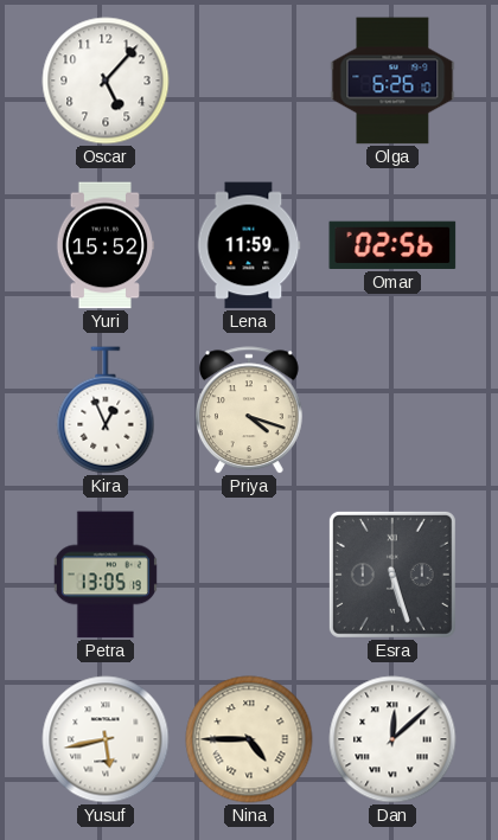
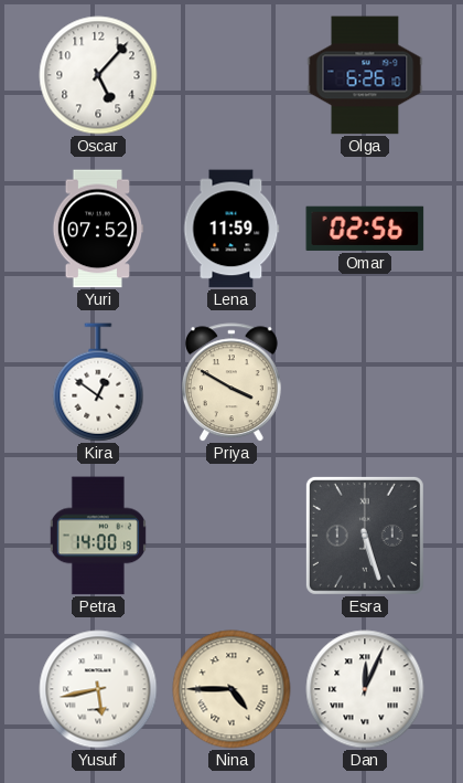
Yuri: 15:52 -> 07:52
Kira: 12:56 -> 12:51
Priya: 4:18 -> 3:50
Petra: 13:05 -> 14:00
Dan: 12:08 -> 12:04
